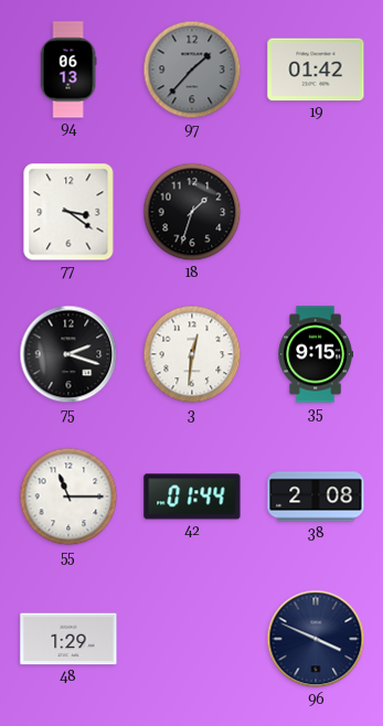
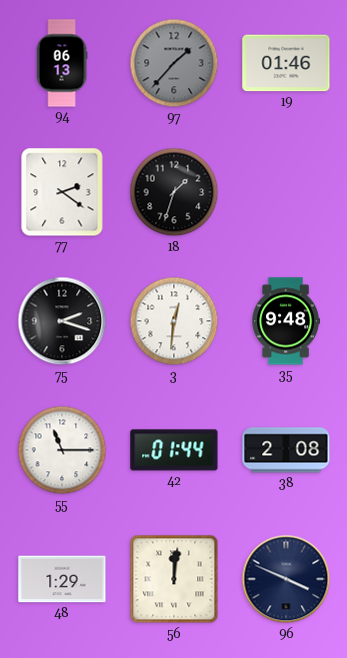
19: 01:42 -> 01:46
77: 3:21 -> 2:21
35: 9:15 -> 9:48
56: none -> 12:01
